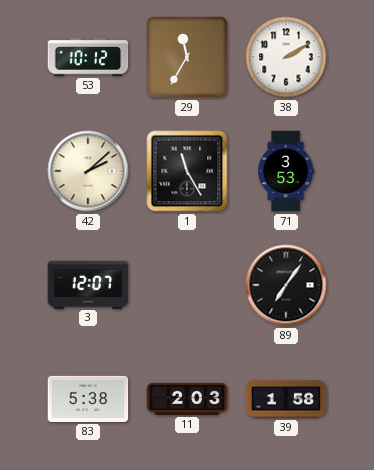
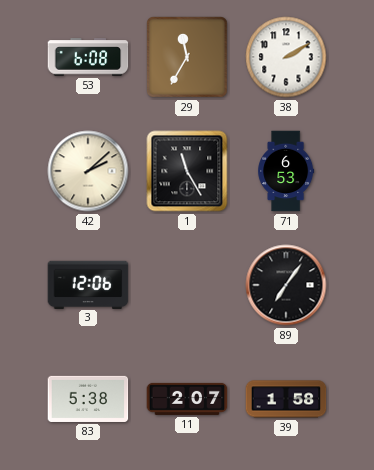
53: 10:12 -> 6:08
71: 3:53 -> 6:53
3: 12:07 -> 12:06
11: 2:03 -> 2:07
